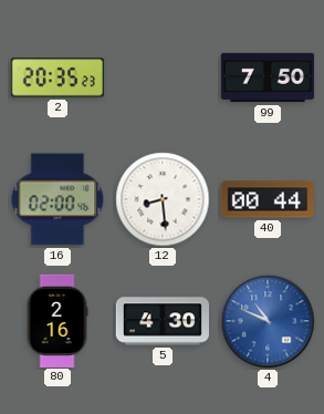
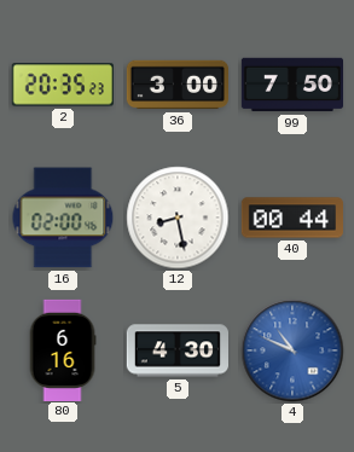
36: none -> 3:00
12: 8:29 -> 8:28
80: 2:16 -> 6:16
